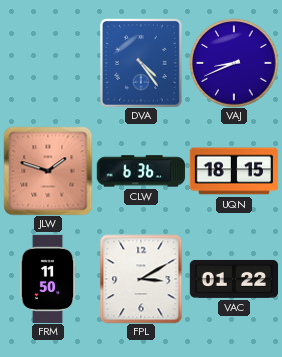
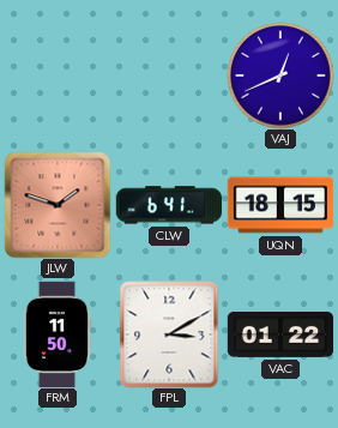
DVA: 4:24 -> none
VAJ: 8:41 -> 12:41
CLW: 6:36 -> 6:41
